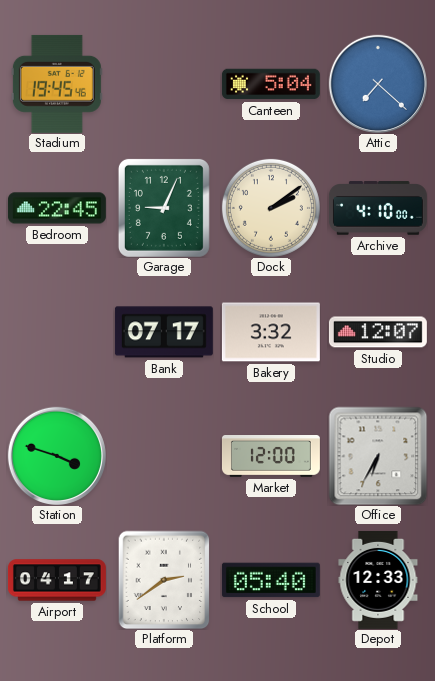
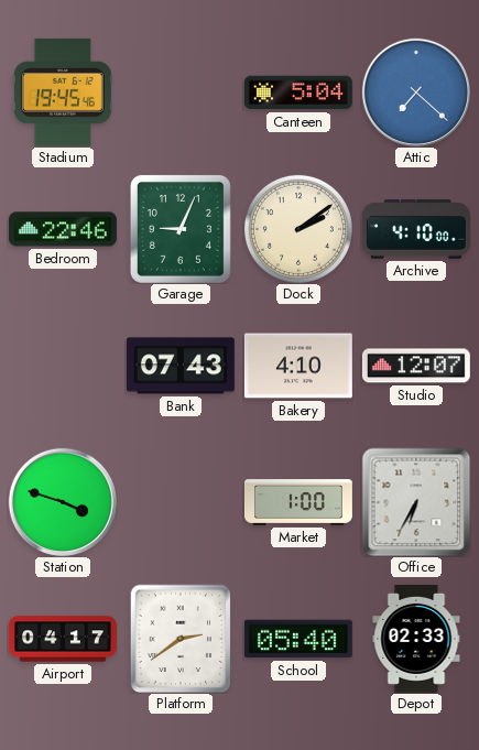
Bedroom: 22:45 -> 22:46
Bank: 07:17 -> 07:43
Bakery: 3:32 -> 4:10
Market: 12:00 -> 1:00
Depot: 12:33 -> 02:33
